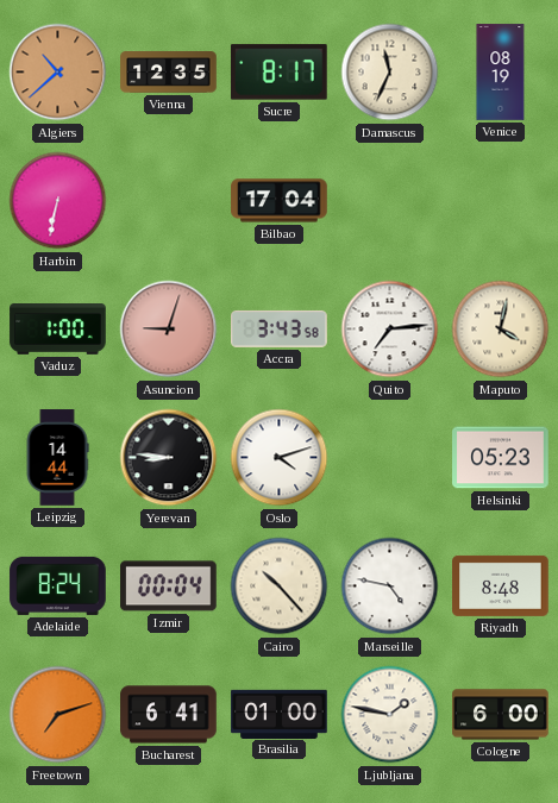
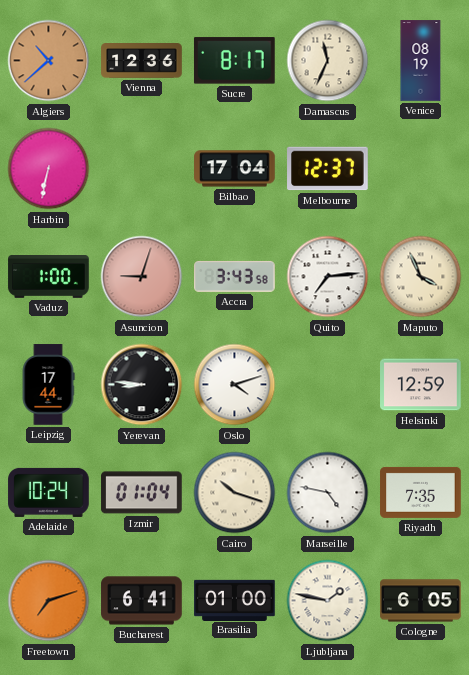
Vienna: 12:35 -> 12:36
Melbourne: none -> 12:37
Maputo: 4:02 -> 3:56
Leipzig: 14:44 -> 17:44
Helsinki: 05:23 -> 12:59
Adelaide: 8:24 -> 10:24
Izmir: 00:04 -> 01:04
Cairo: 10:23 -> 10:18
Riyadh: 8:48 -> 7:35
Cologne: 6:00 -> 6:05
